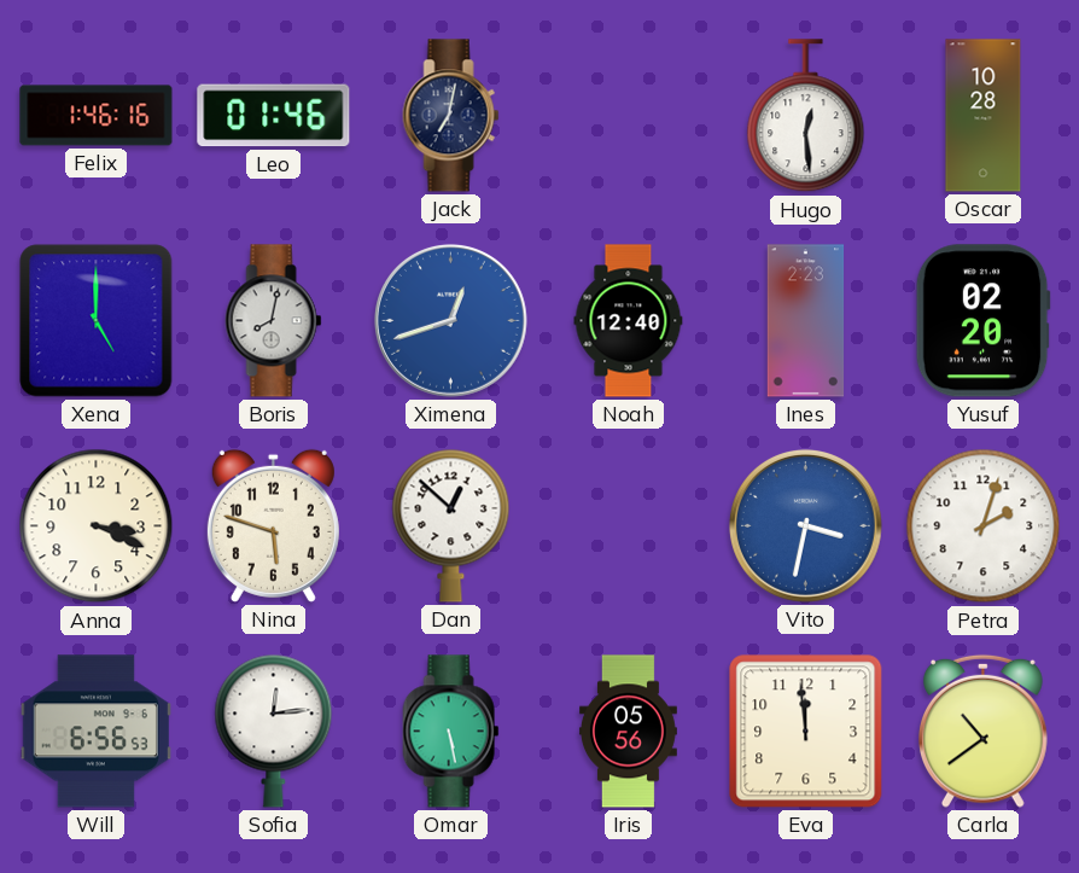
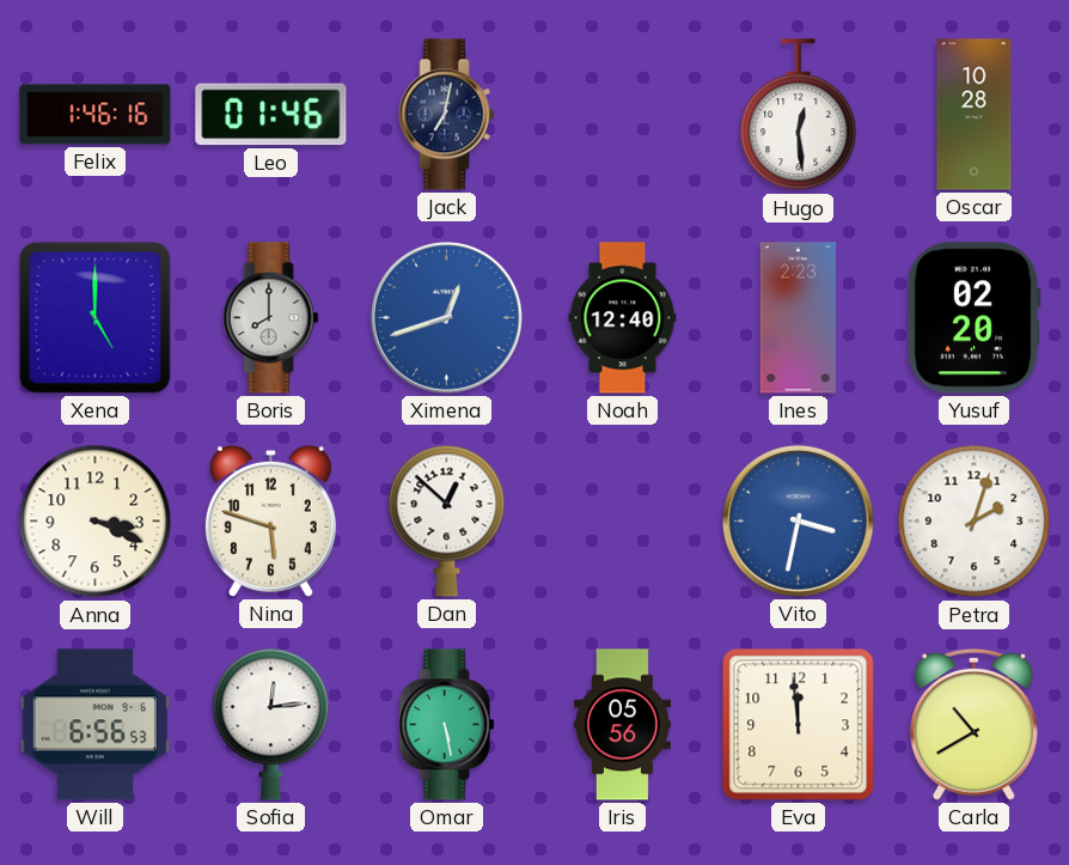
Boris: 8:02 -> 8:00
Carla: 10:39 -> 10:40
